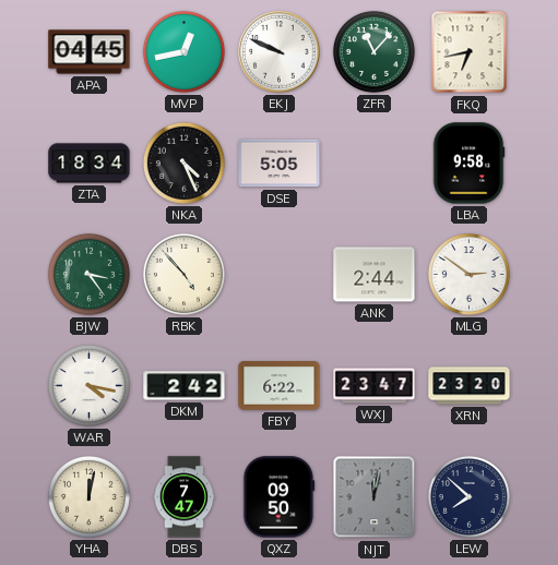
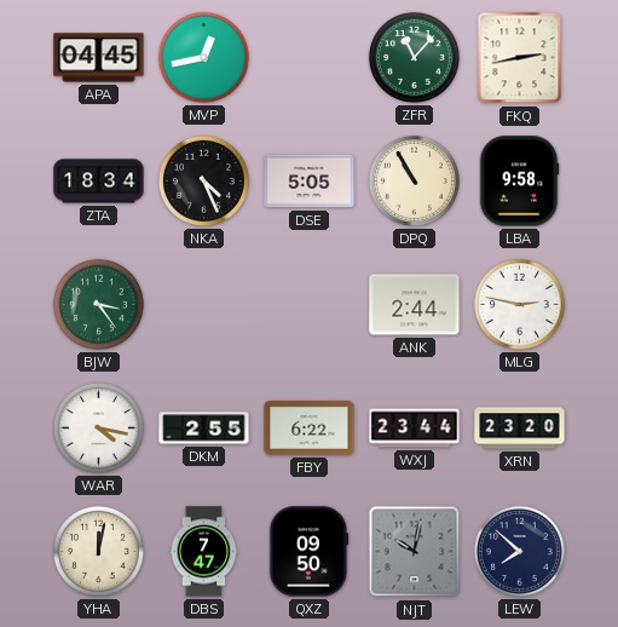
EKJ: 9:49 -> none
FKQ: 6:43 -> 2:43
DPQ: none -> 10:55
RBK: 4:53 -> none
MLG: 2:51 -> 2:47
DKM: 2:42 -> 2:55
WXJ: 23:47 -> 23:44
NJT: 12:02 -> 10:02
